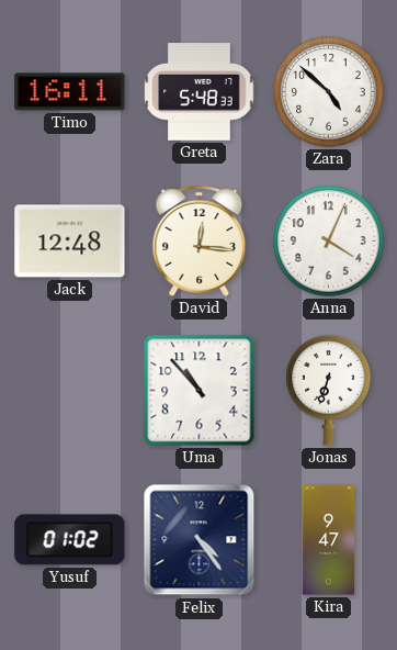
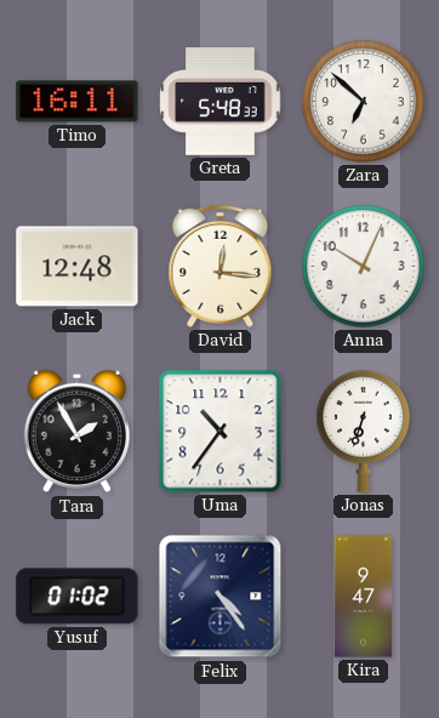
Zara: 4:52 -> 6:52
Anna: 4:04 -> 10:04
Tara: none -> 1:55
Uma: 10:53 -> 10:36
